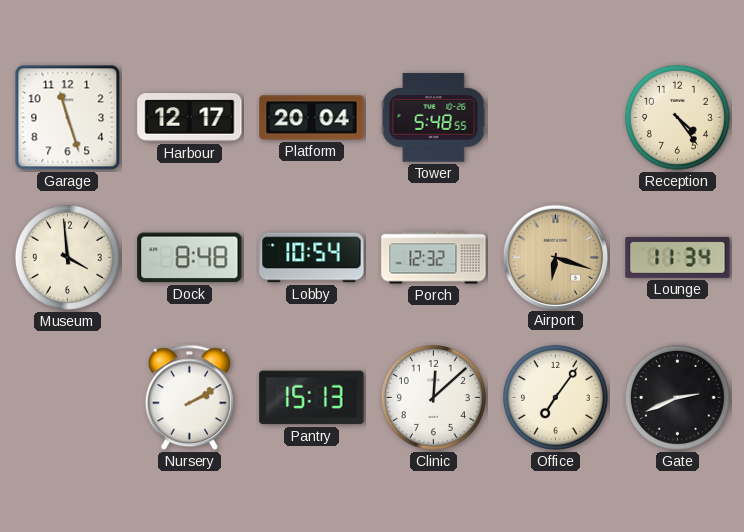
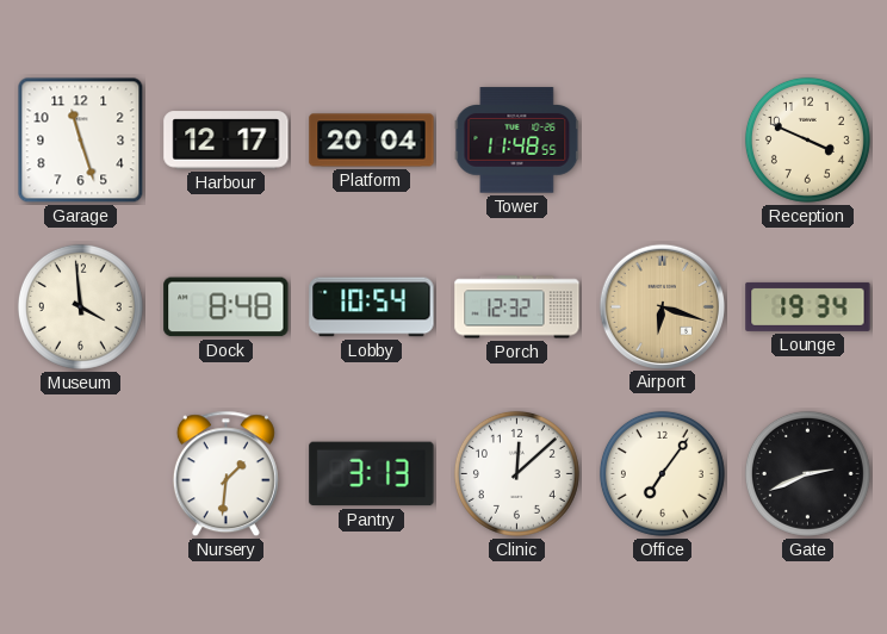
Tower: 5:48 -> 11:48
Reception: 4:24 -> 3:49
Lounge: 11:34 -> 19:34
Nursery: 2:10 -> 1:31
Pantry: 15:13 -> 3:13
